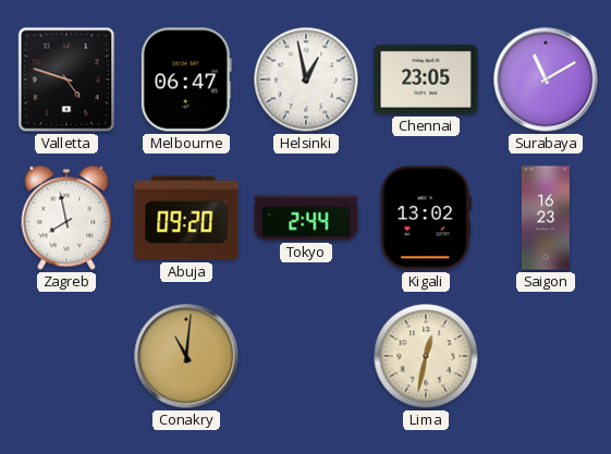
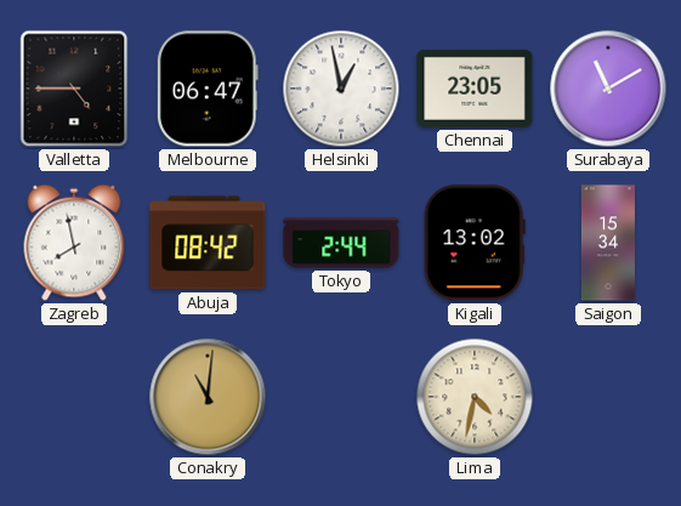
Valletta: 4:48 -> 4:45
Abuja: 09:20 -> 08:42
Saigon: 16:23 -> 15:34
Lima: 12:32 -> 4:32
